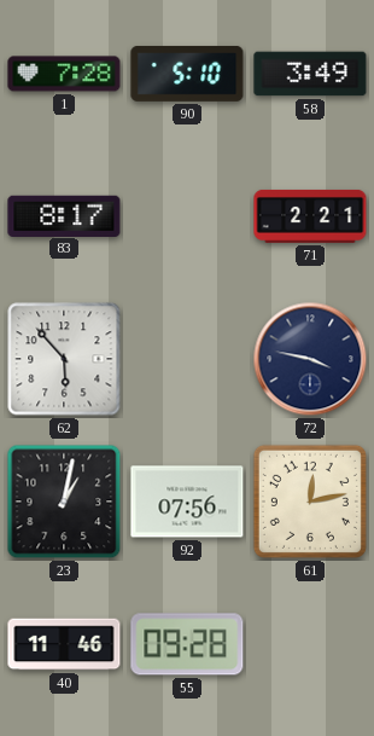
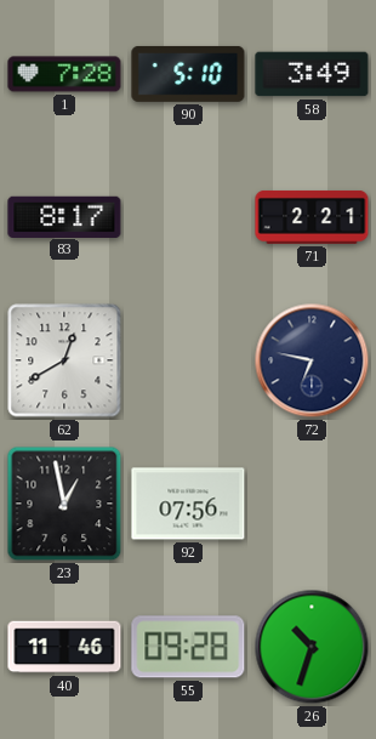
62: 5:53 -> 12:40
72: 3:47 -> 6:47
23: 1:02 -> 12:58
61: 12:13 -> none
26: none -> 10:33
